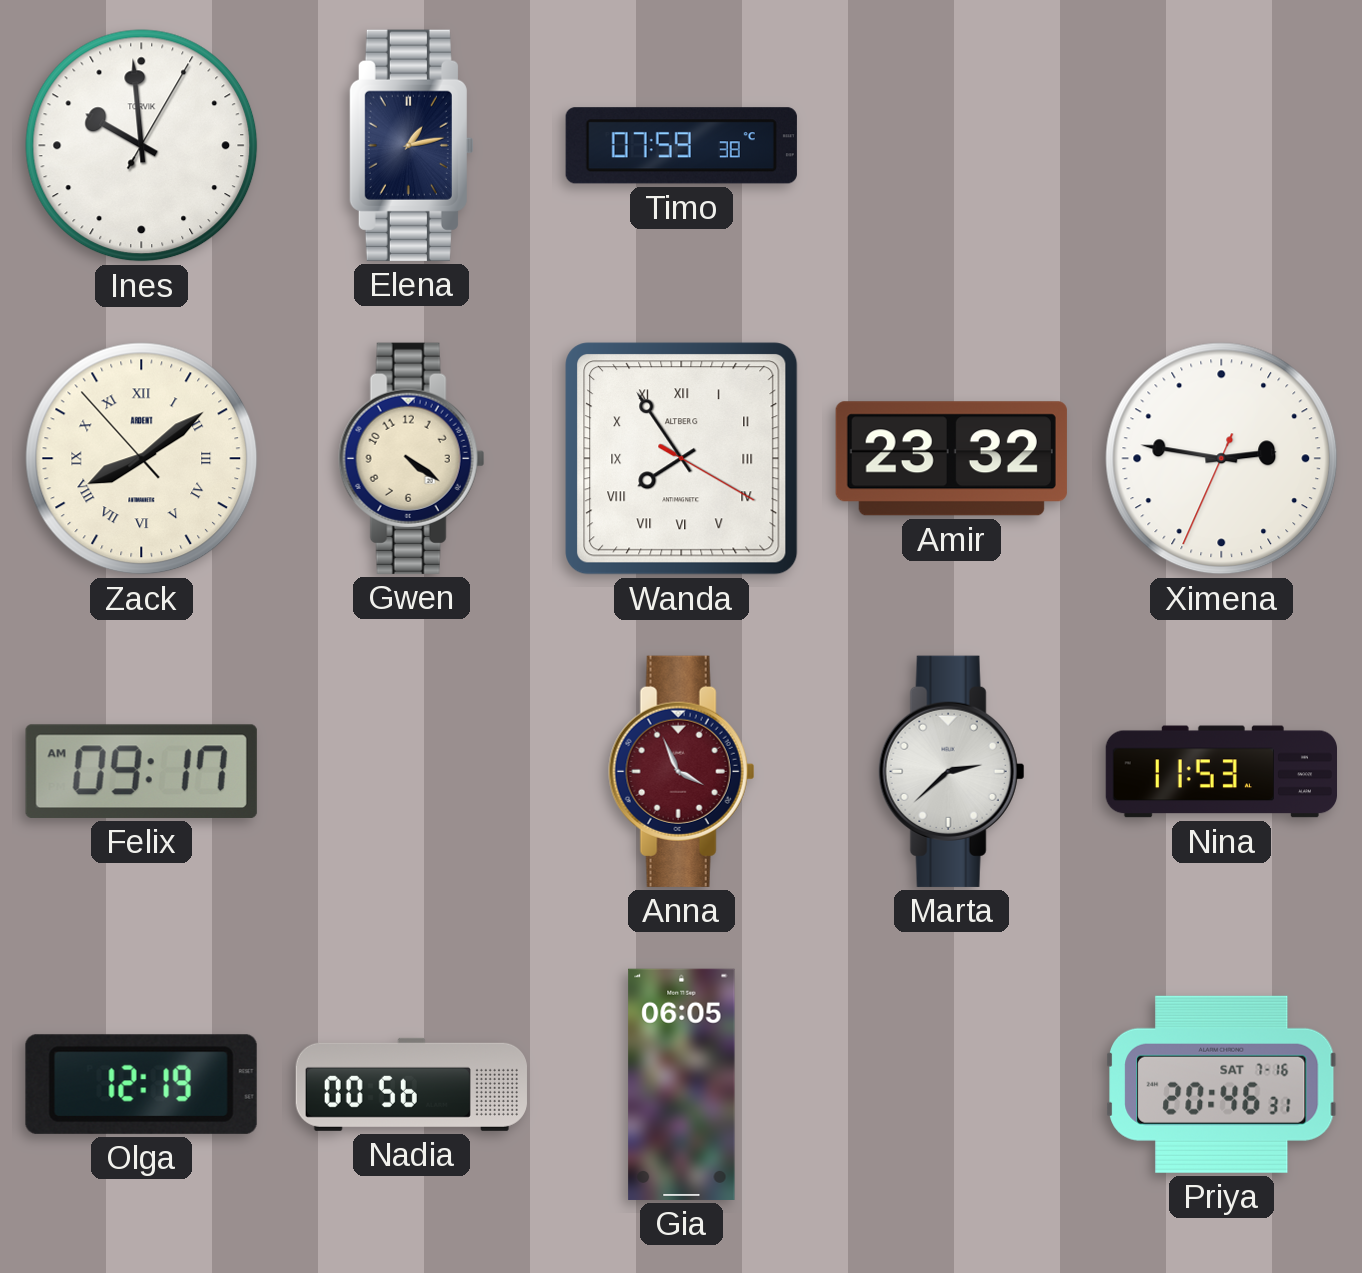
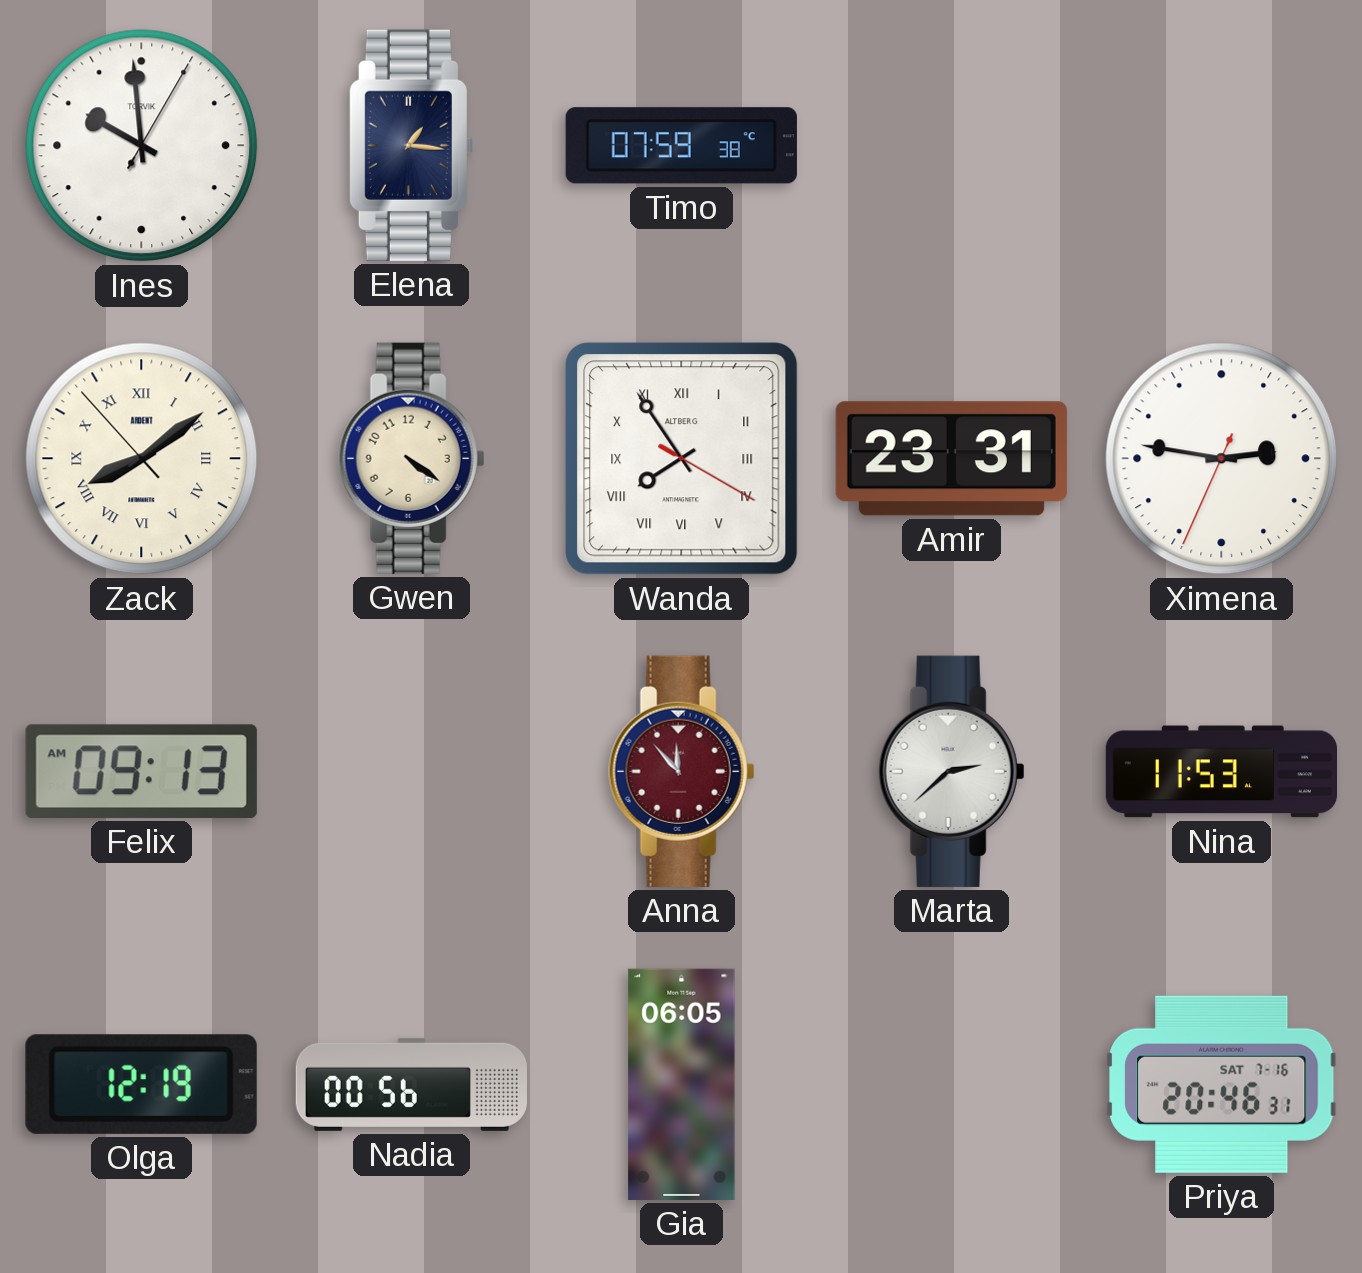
Elena: 1:13 -> 1:16
Amir: 23:32 -> 23:31
Felix: 09:17 -> 09:13
Anna: 3:56 -> 11:53
